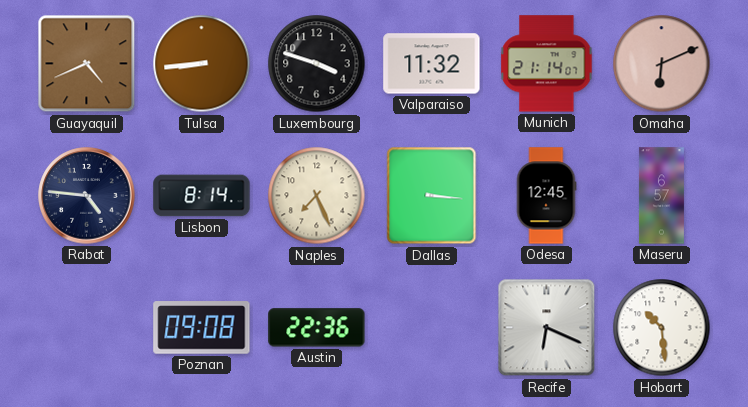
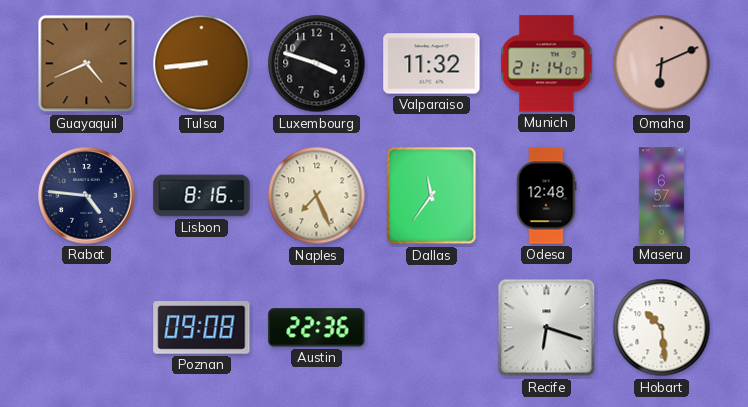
Lisbon: 8:14 -> 8:16
Dallas: 3:16 -> 11:36
Odesa: 12:45 -> 12:48
Recife: 6:19 -> 6:18
